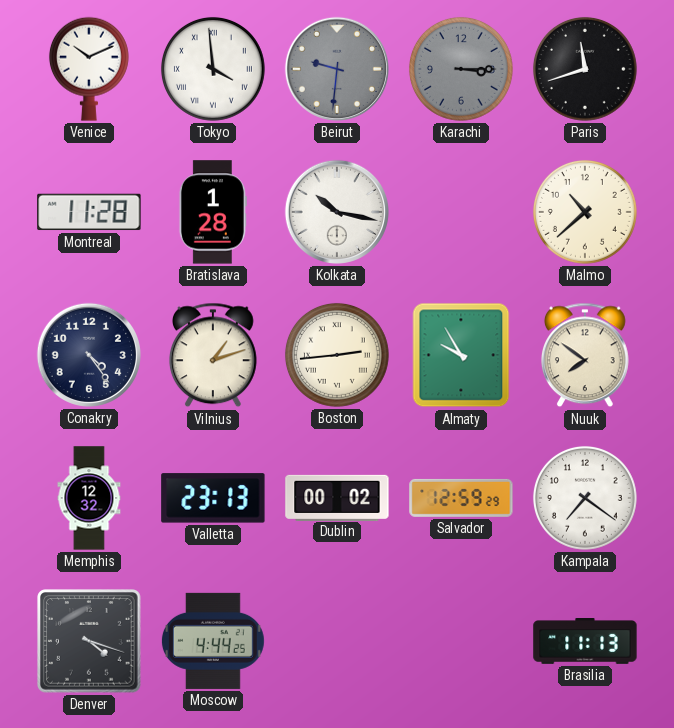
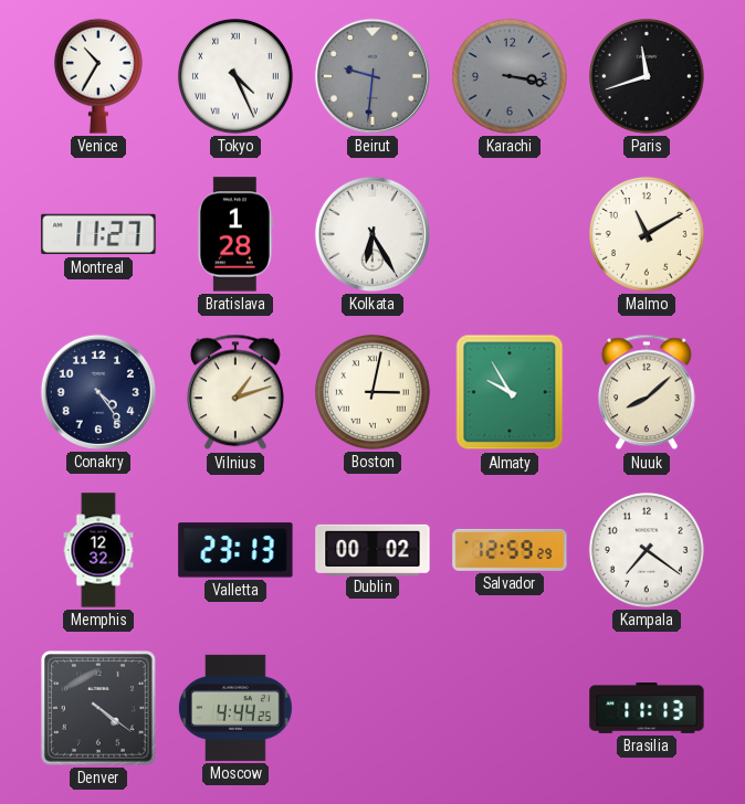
Venice: 10:11 -> 10:35
Tokyo: 3:59 -> 4:26
Karachi: 3:15 -> 3:17
Montreal: 11:28 -> 11:27
Kolkata: 10:17 -> 6:25
Malmo: 10:38 -> 11:10
Boston: 2:44 -> 3:02
Nuuk: 7:51 -> 8:08
Denver: 4:18 -> 4:21
